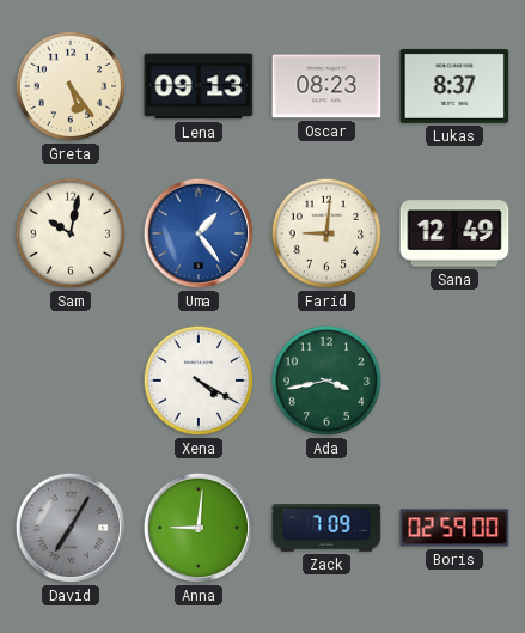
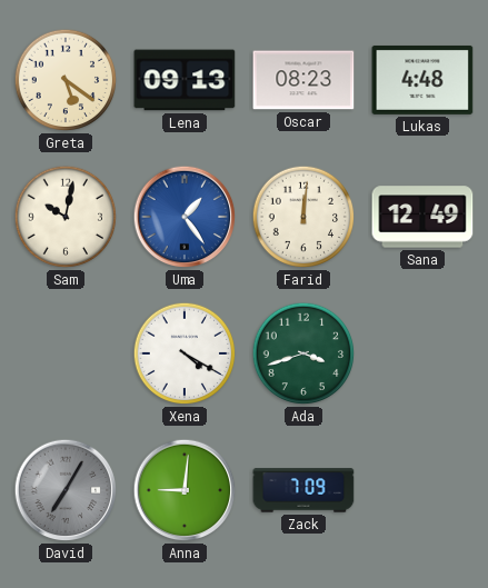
Greta: 5:24 -> 5:21
Lukas: 8:37 -> 4:48
Farid: 9:01 -> 12:01
Ada: 3:43 -> 3:42
Boris: 02:59 -> none
